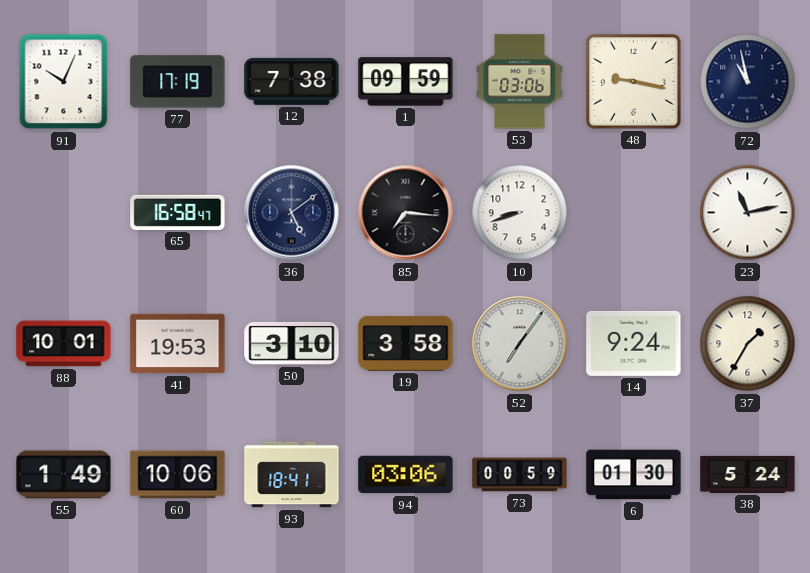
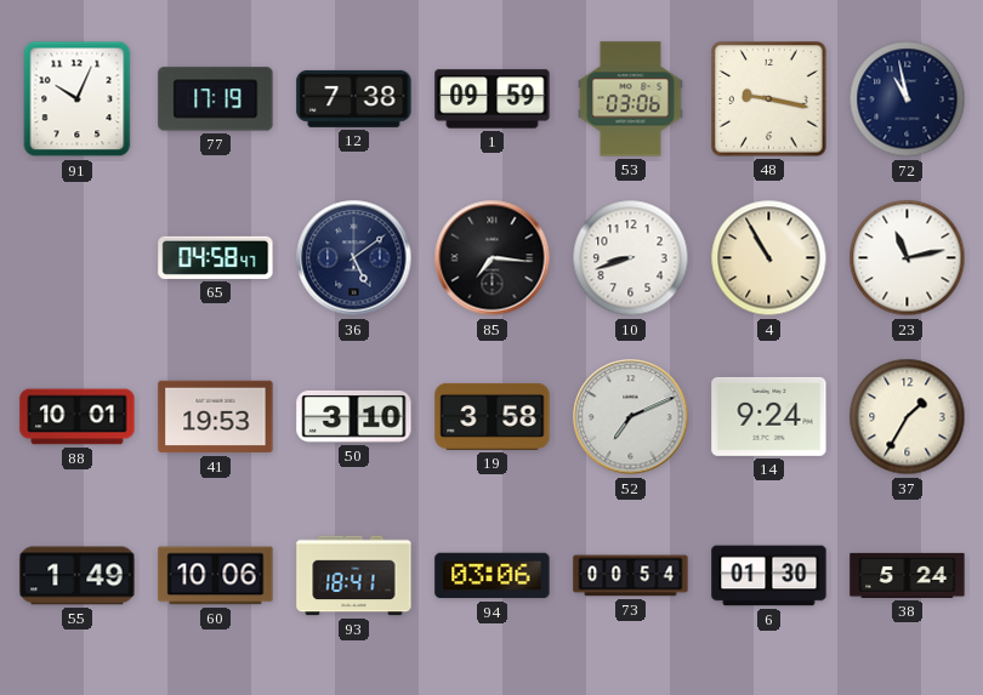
65: 16:58 -> 04:58
4: none -> 10:55
52: 7:06 -> 7:11
73: 00:59 -> 00:54
